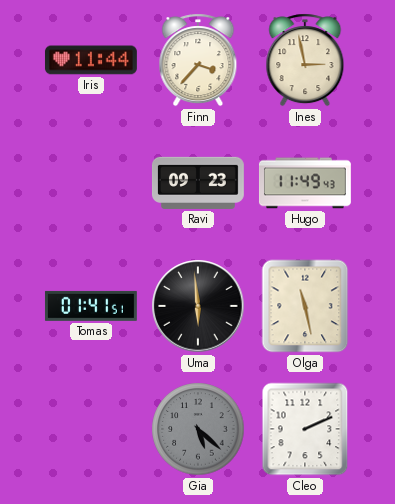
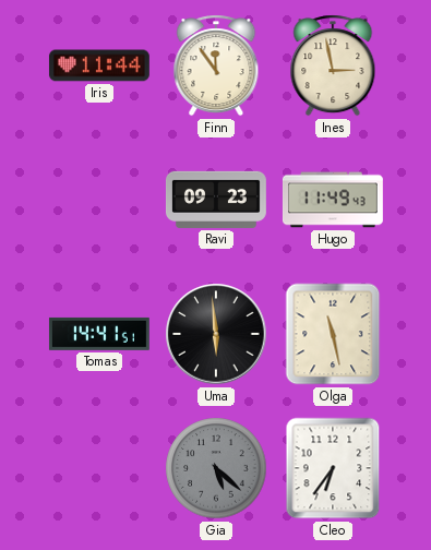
Finn: 3:37 -> 11:54
Tomas: 01:41 -> 14:41
Cleo: 2:11 -> 6:36
